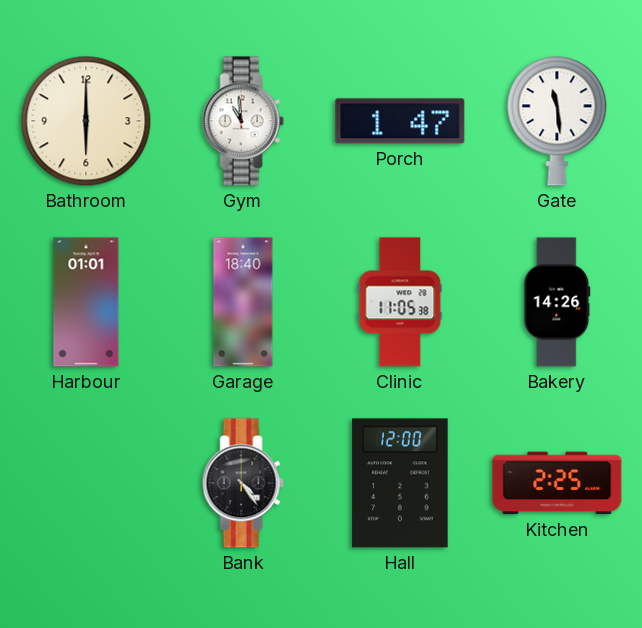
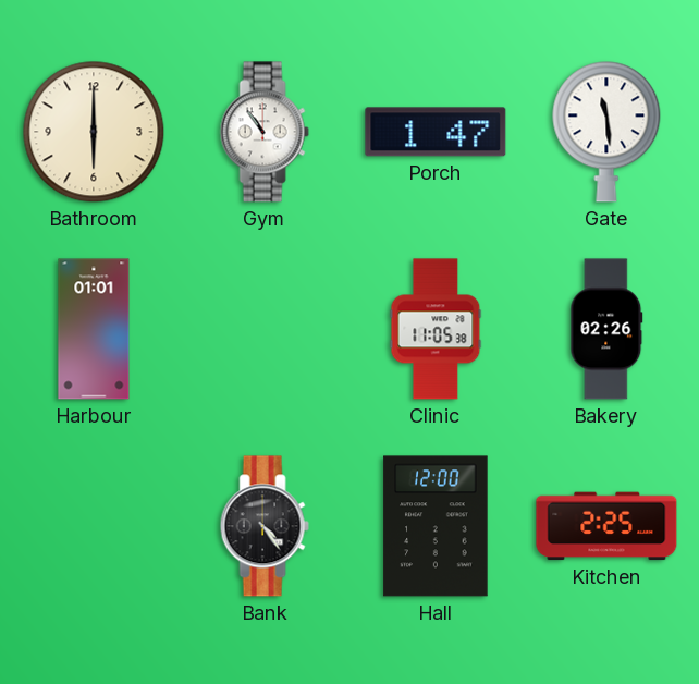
Gym: 10:59 -> 10:54
Garage: 18:40 -> none
Bakery: 14:26 -> 02:26
